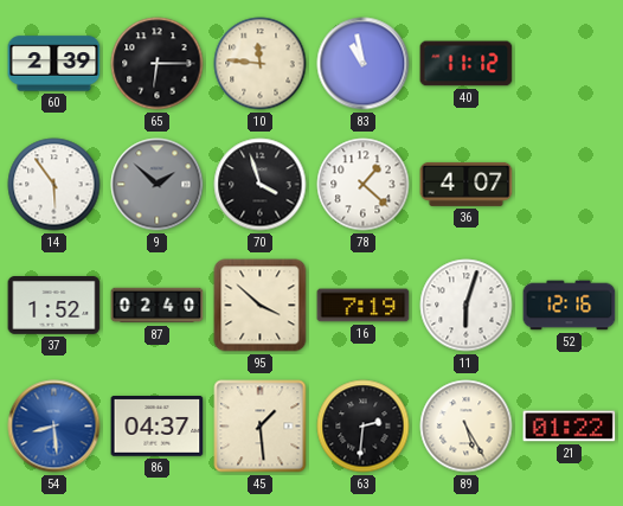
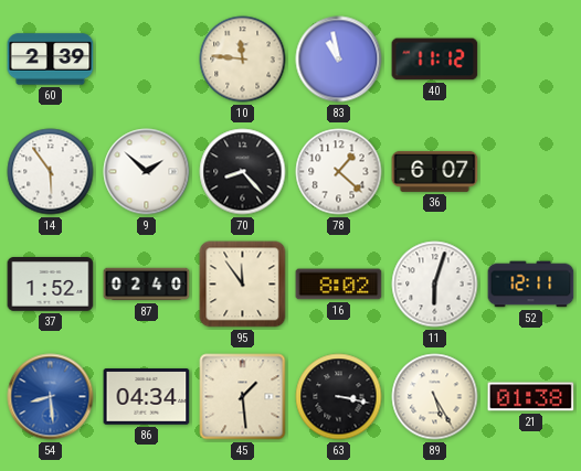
65: 6:15 -> none
9 dial: grey -> white
70: 3:57 -> 8:23
36: 4:07 -> 6:07
95: 3:52 -> 11:54
16: 7:19 -> 8:02
52: 12:16 -> 12:11
86: 04:37 -> 04:34
63: 2:31 -> 3:17
21: 01:22 -> 01:38
